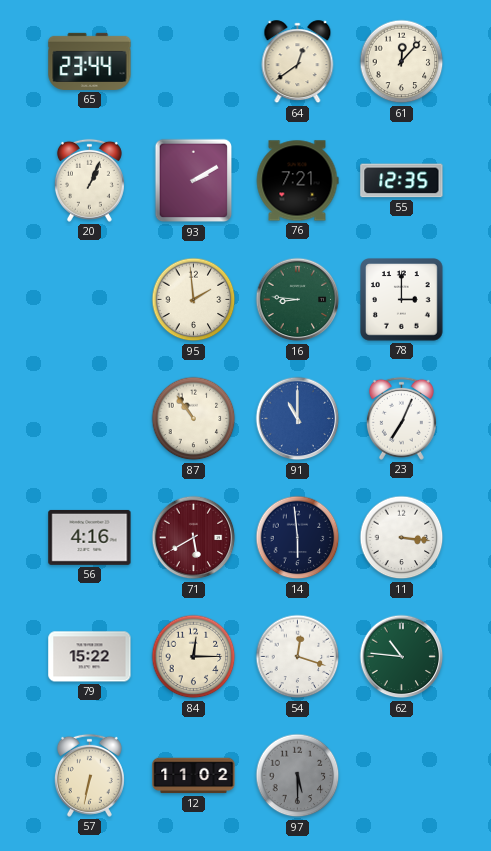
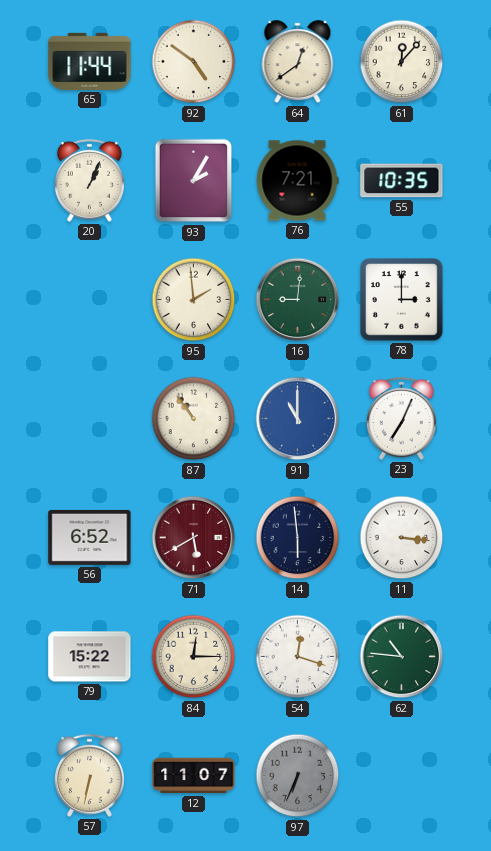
65: 23:44 -> 11:44
92: none -> 4:51
93: 2:10 -> 2:05
55: 12:35 -> 10:35
16: 8:46 -> 9:01
56: 4:16 -> 6:52
12: 11:02 -> 11:07
97: 5:30 -> 6:34
